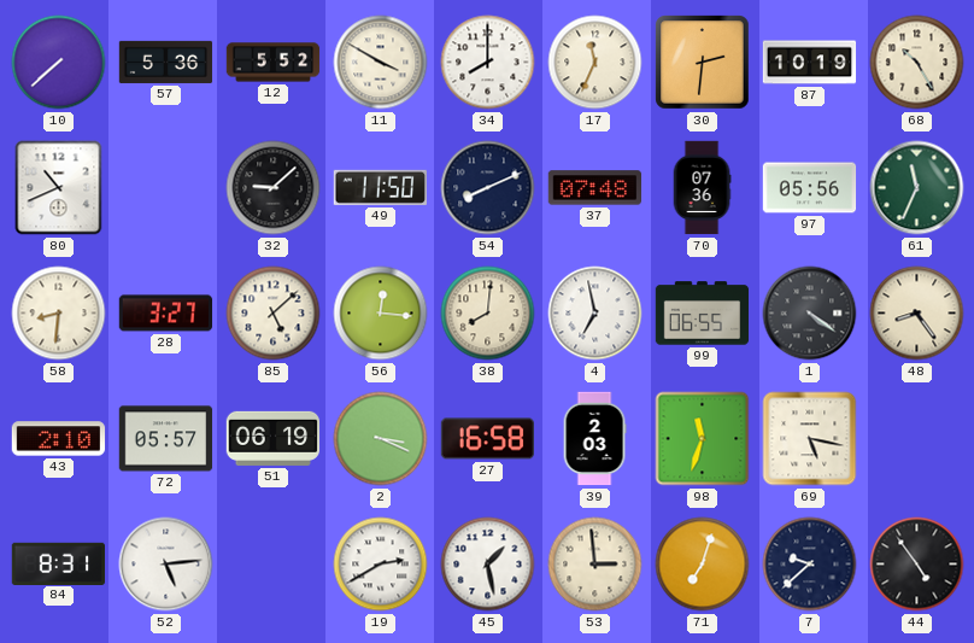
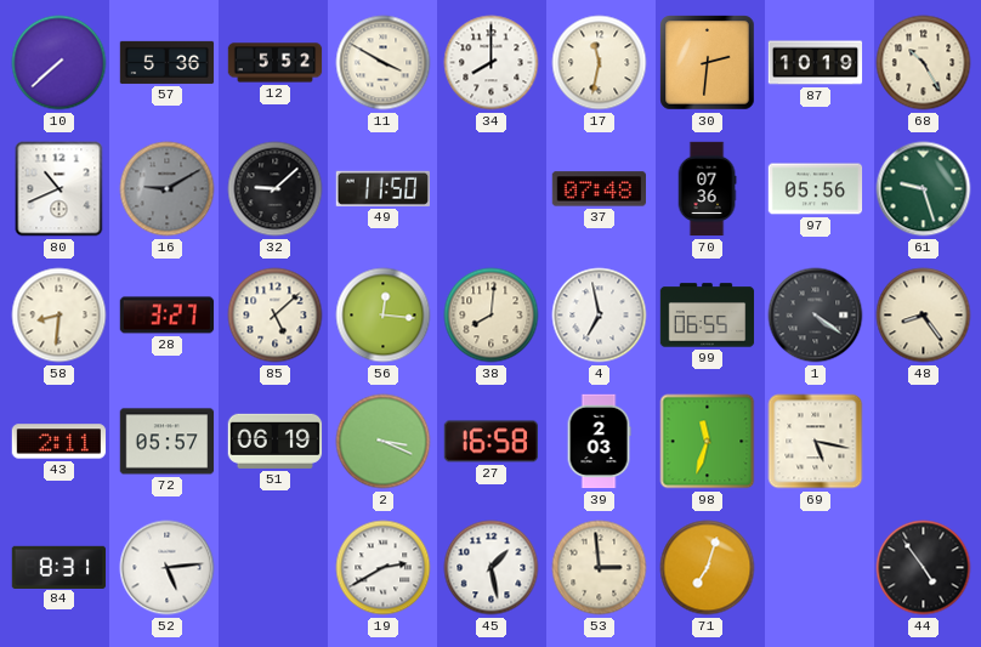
17: 11:34 -> 11:32
16: none -> 9:10
54: 8:11 -> none
61: 11:34 -> 9:27
43: 2:10 -> 2:11
7: 9:38 -> none
